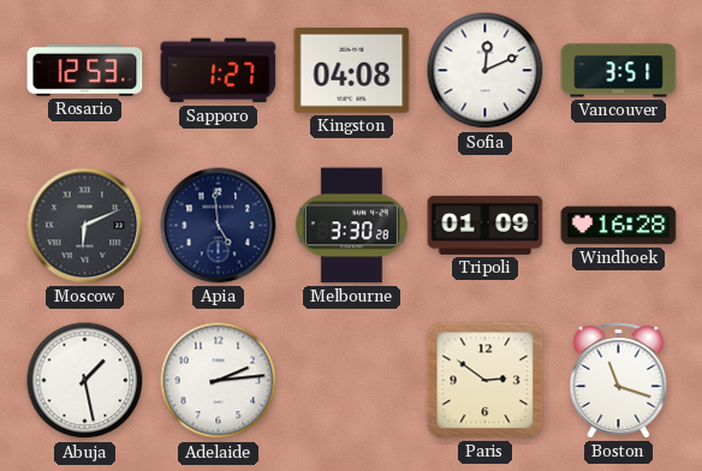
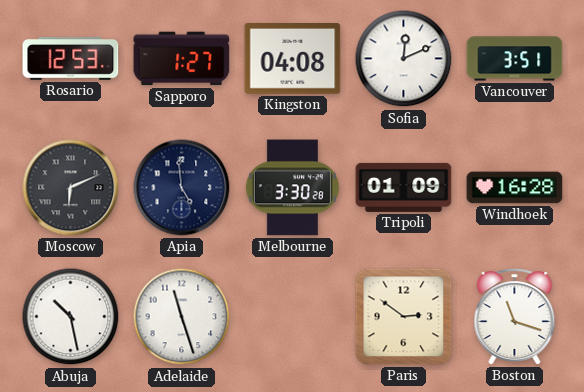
Abuja: 1:28 -> 10:28
Adelaide: 2:14 -> 11:27
